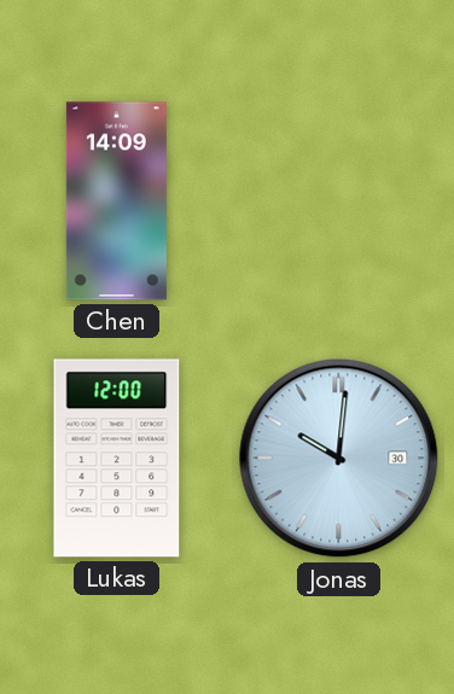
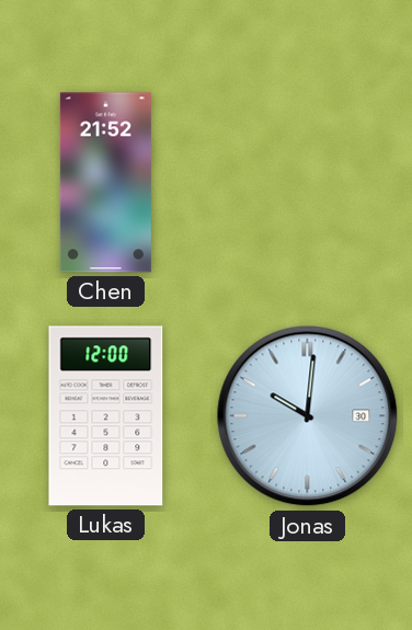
Chen: 14:09 -> 21:52
